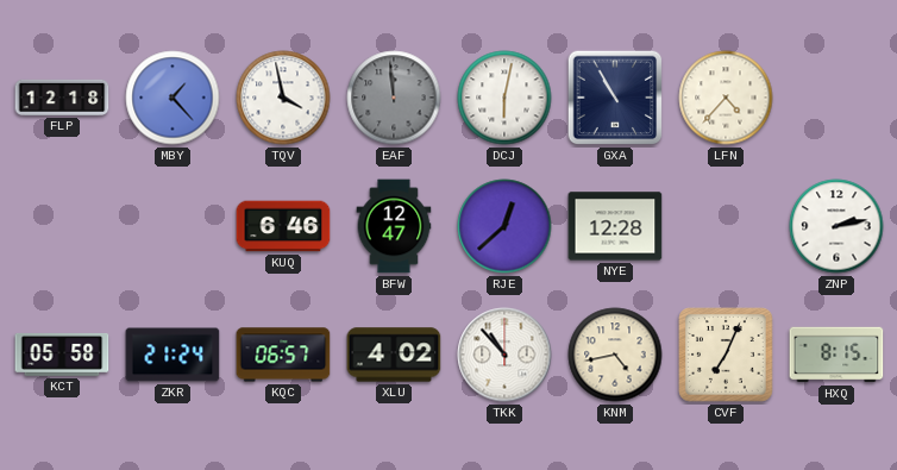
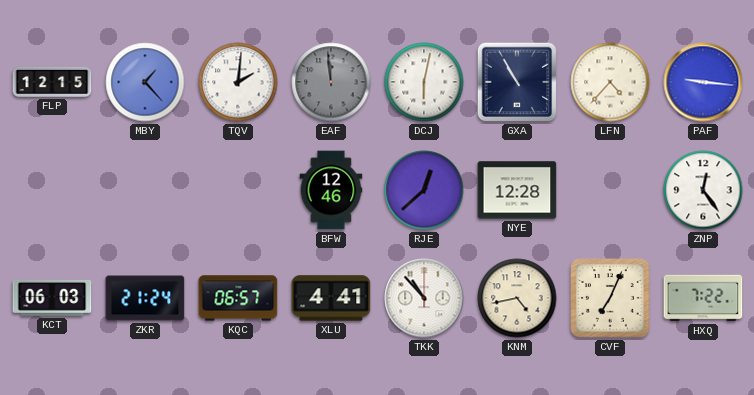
FLP: 12:18 -> 12:15
TQV: 3:58 -> 2:01
PAF: none -> 9:16
KUQ: 6:46 -> none
BFW: 12:47 -> 12:46
ZNP: 2:13 -> 12:24
KCT: 05:58 -> 06:03
XLU: 4:02 -> 4:41
HXQ: 8:15 -> 7:22
